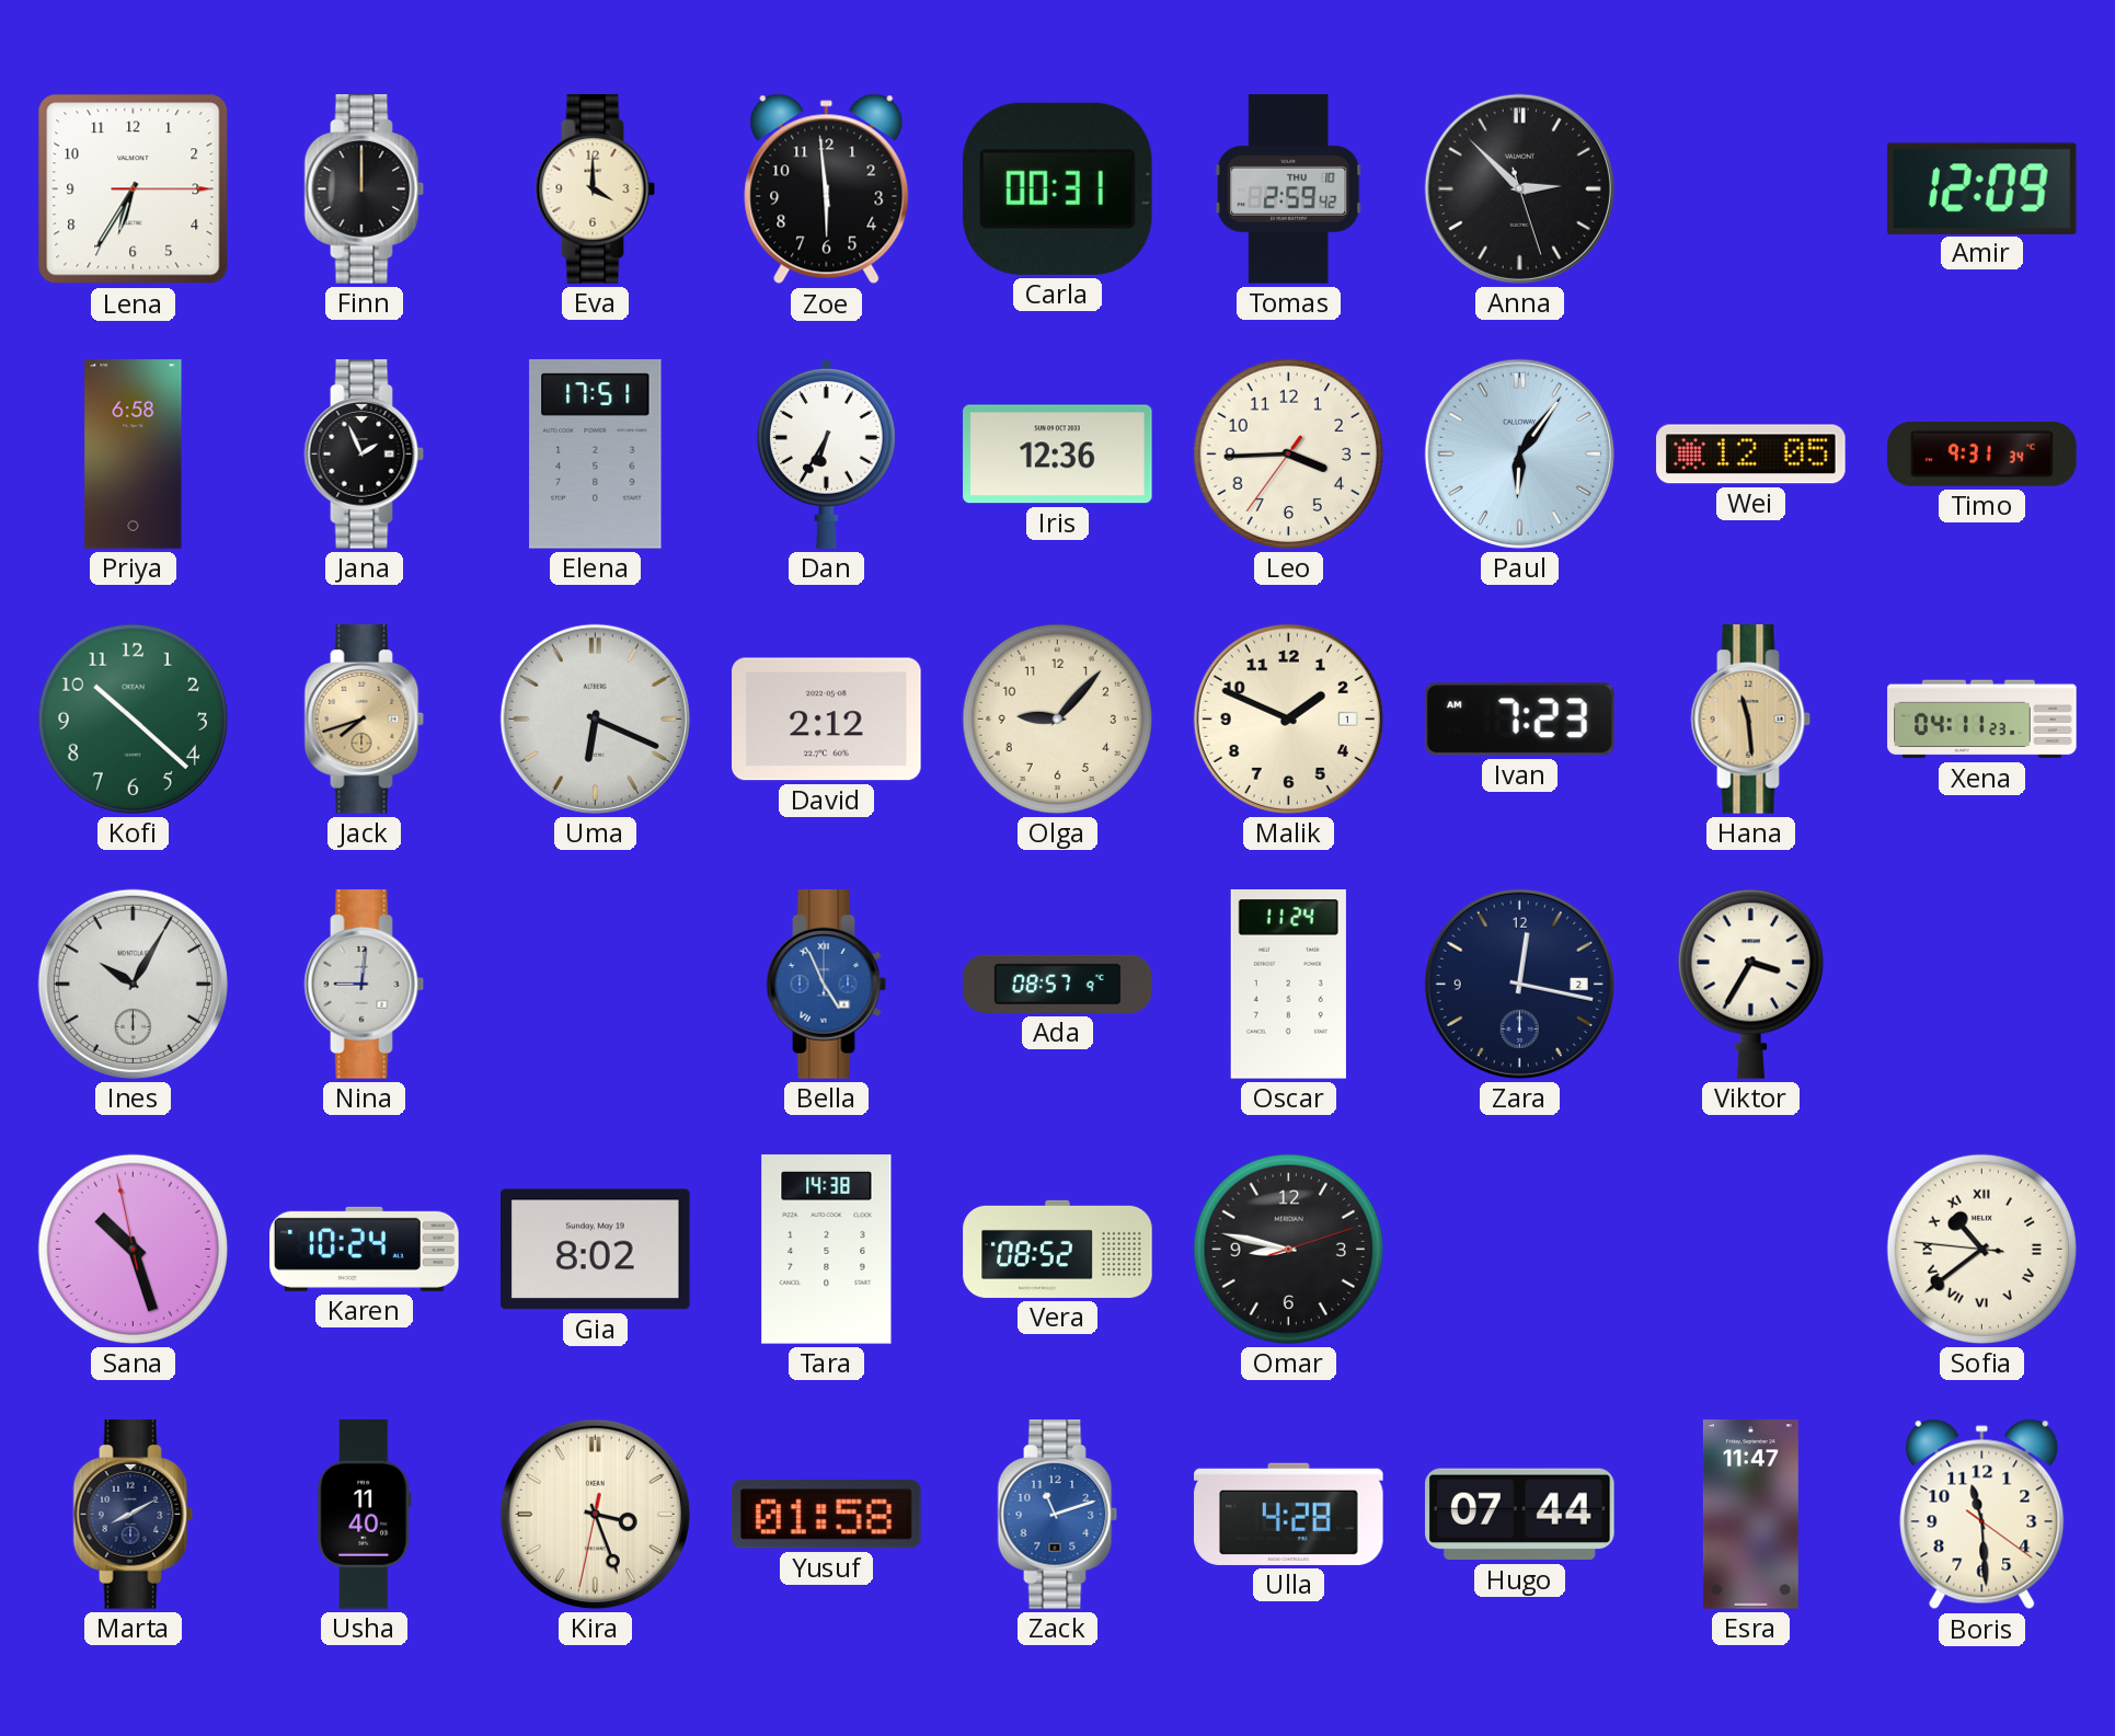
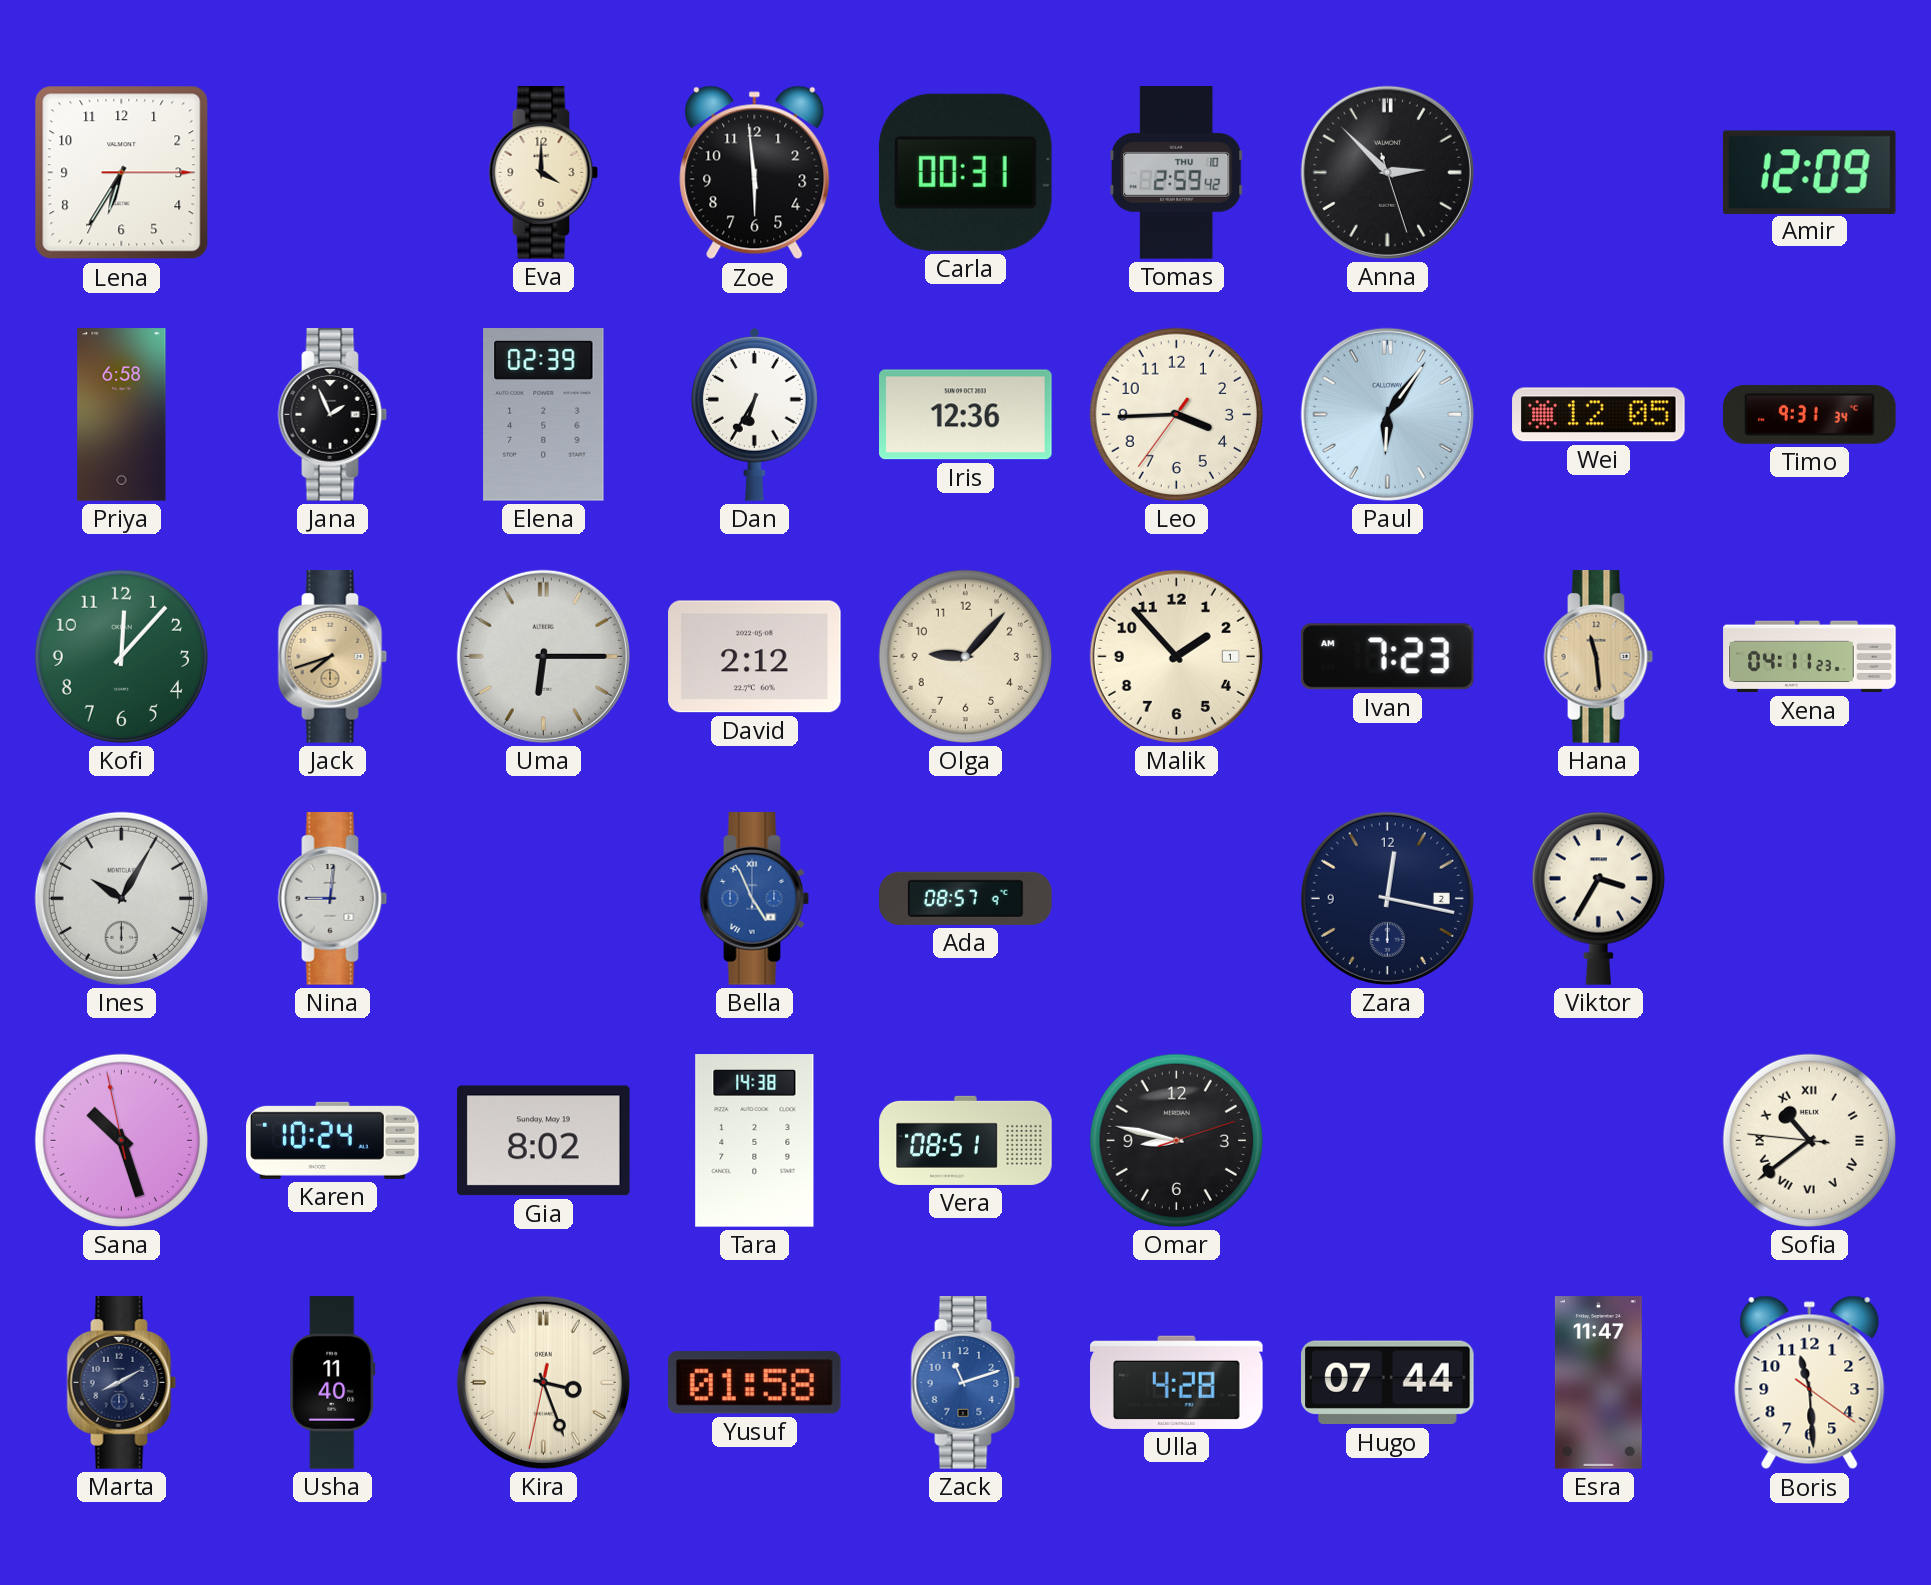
Finn: 12:00 -> none
Elena: 17:51 -> 02:39
Kofi: 10:22 -> 12:07
Uma: 6:19 -> 6:15
Malik: 1:49 -> 1:53
Oscar: 11:24 -> none
Vera: 08:52 -> 08:51
